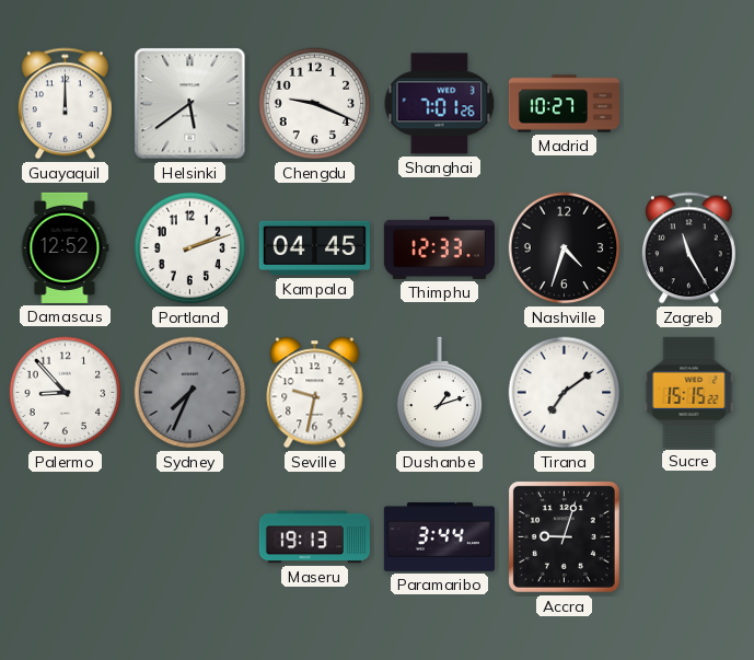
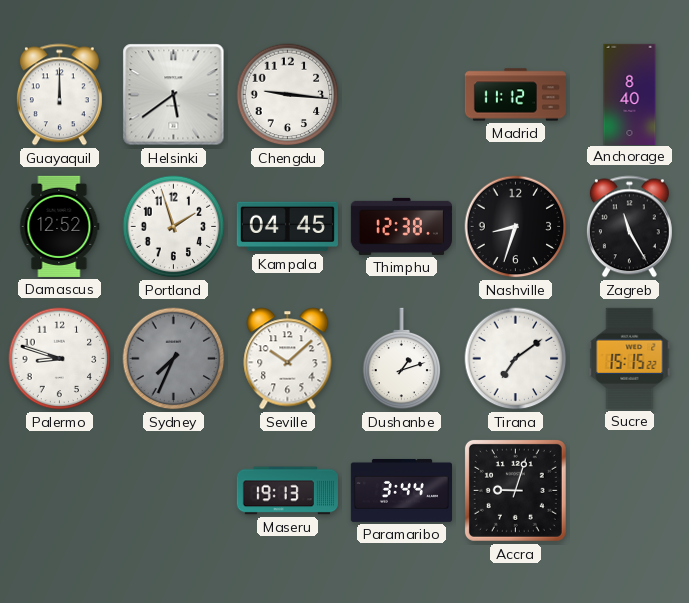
Chengdu: 9:19 -> 9:16
Shanghai: 7:01 -> none
Madrid: 10:27 -> 11:12
Anchorage: none -> 8:40
Portland: 2:12 -> 1:57
Thimphu: 12:33 -> 12:38
Nashville: 4:33 -> 8:33
Palermo: 8:53 -> 8:48
Seville: 9:32 -> 10:08
